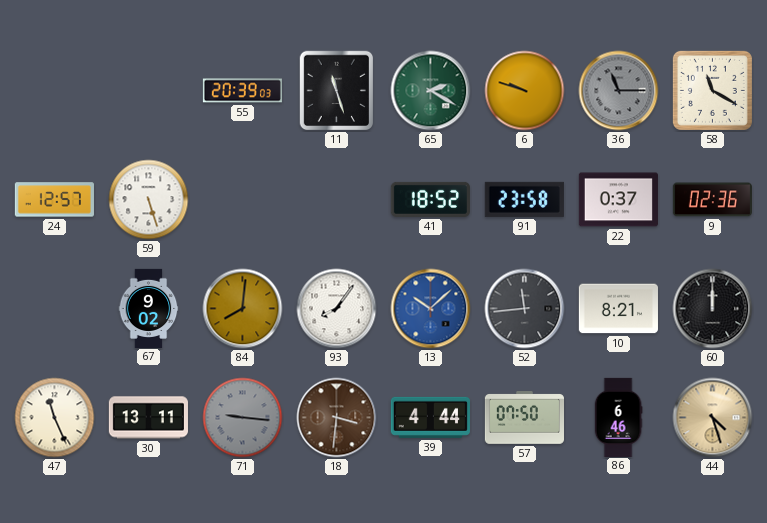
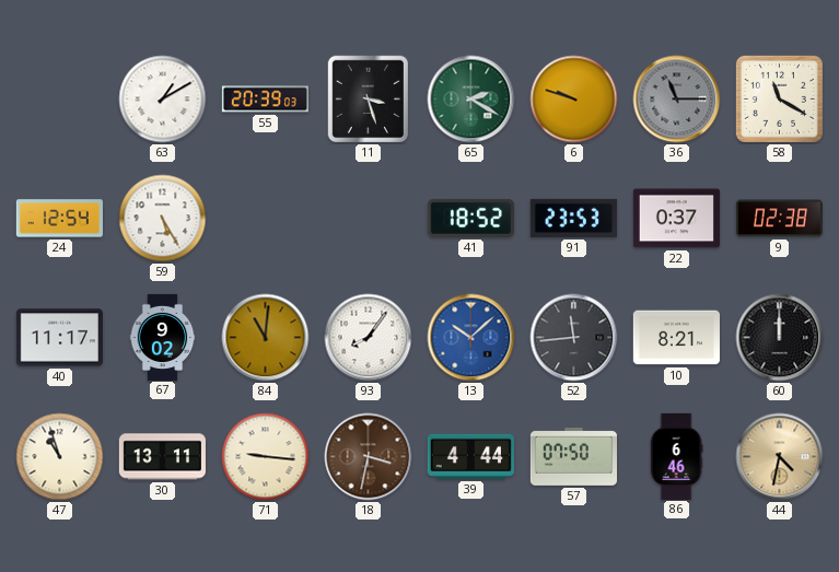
63: none -> 1:10
11: 11:27 -> 3:27
24: 12:57 -> 12:54
59: 5:27 -> 5:25
91: 23:58 -> 23:53
9: 02:36 -> 02:38
40: none -> 11:17
84: 8:01 -> 11:01
47: 11:26 -> 10:57
71 dial: grey -> cream
18: 3:31 -> 3:32
44: 4:27 -> 4:32
